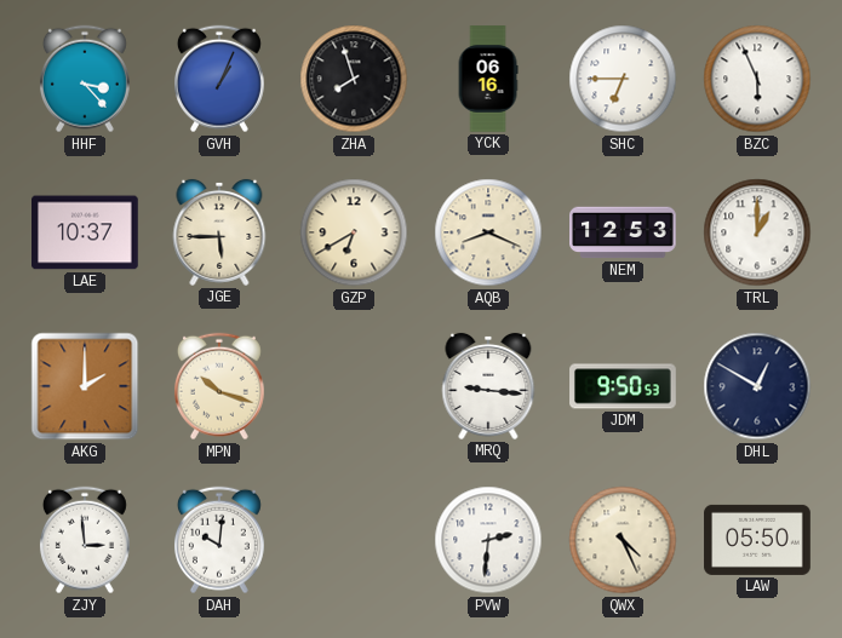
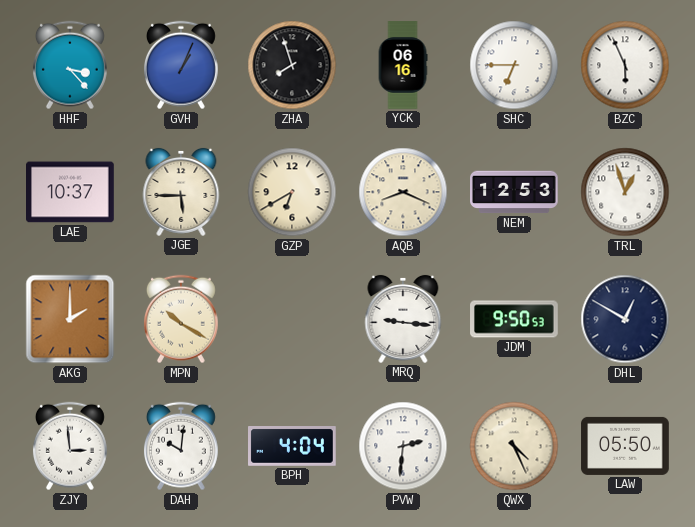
TRL: 1:00 -> 12:57
MPN: 10:18 -> 10:20
BPH: none -> 4:04
